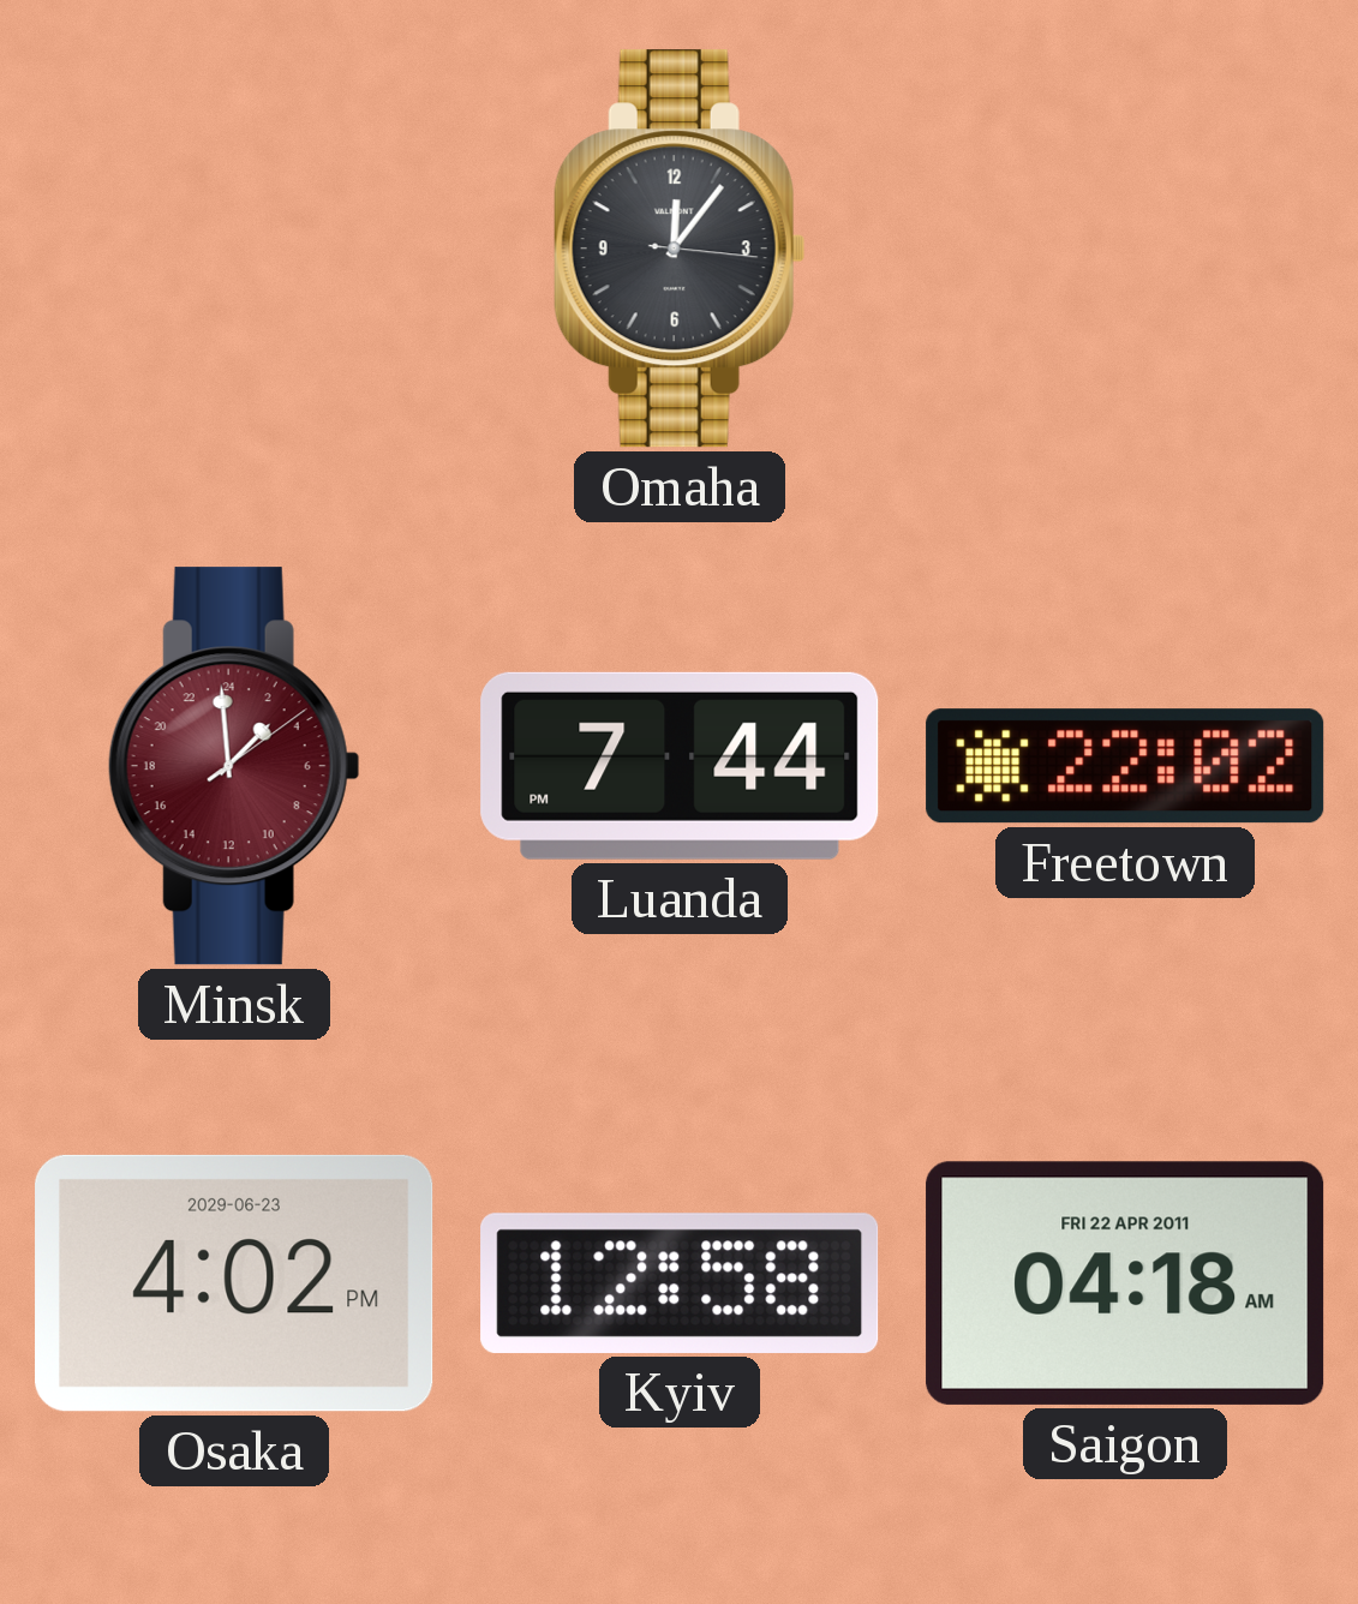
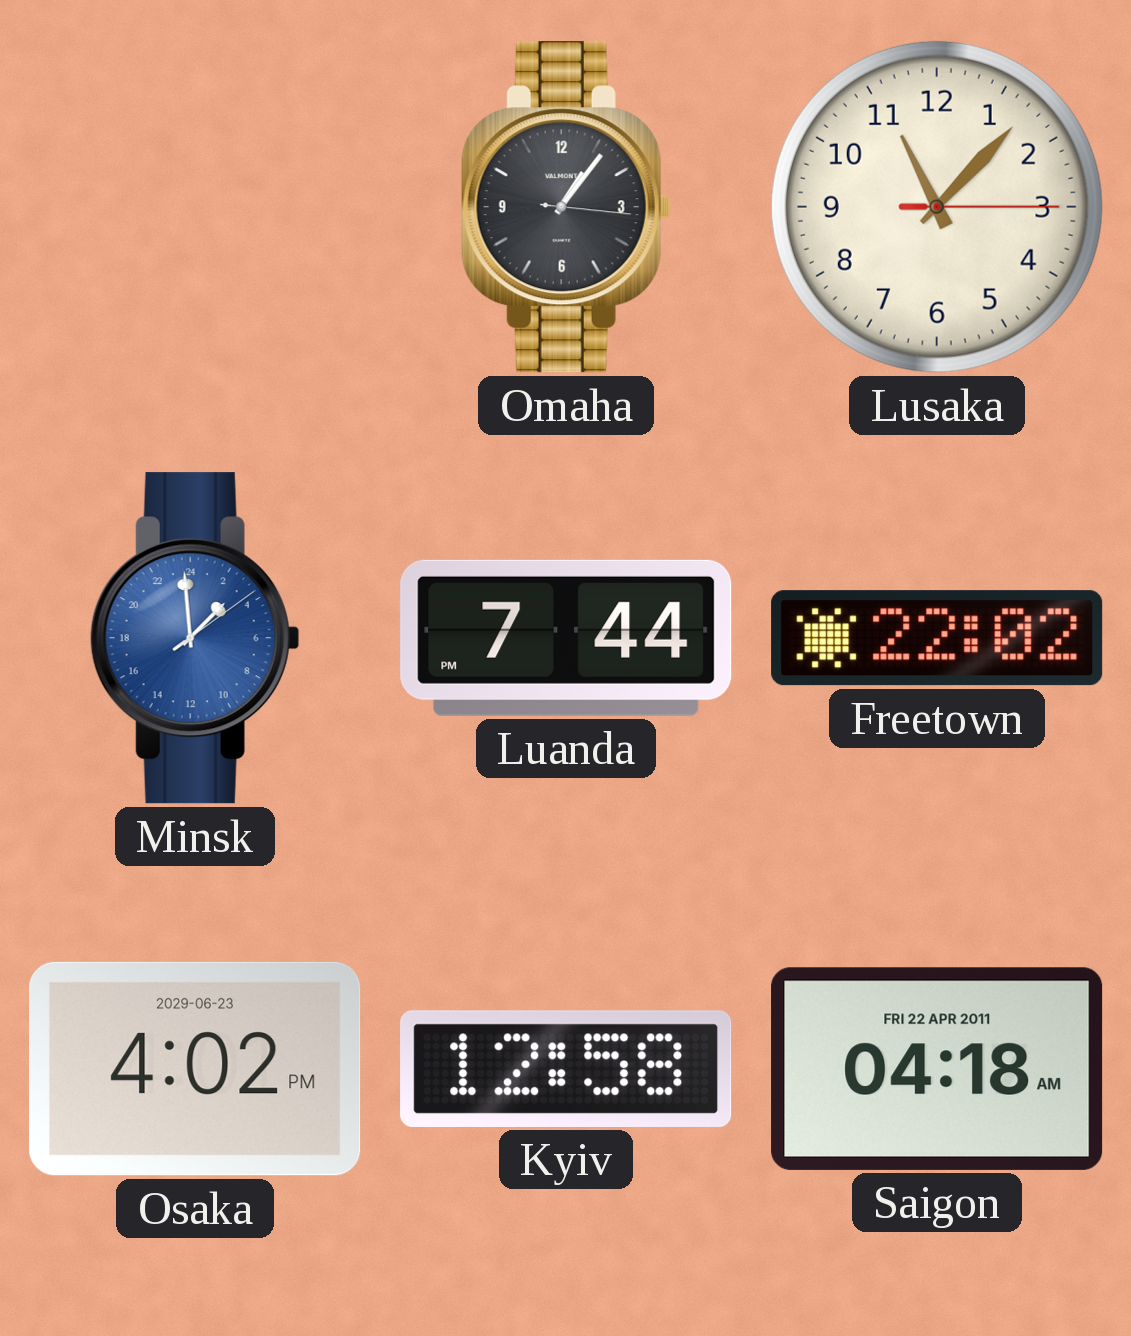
Omaha: 12:06 -> 1:06
Lusaka: none -> 11:07
Minsk dial: burgundy -> blue
